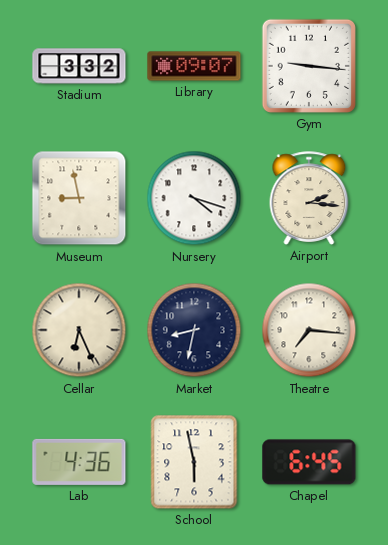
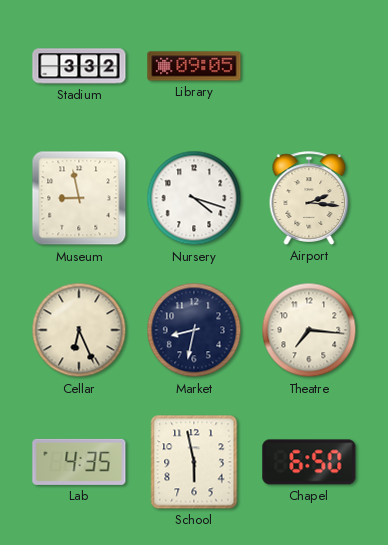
Library: 09:07 -> 09:05
Gym: 9:16 -> none
Lab: 4:36 -> 4:35
Chapel: 6:45 -> 6:50
